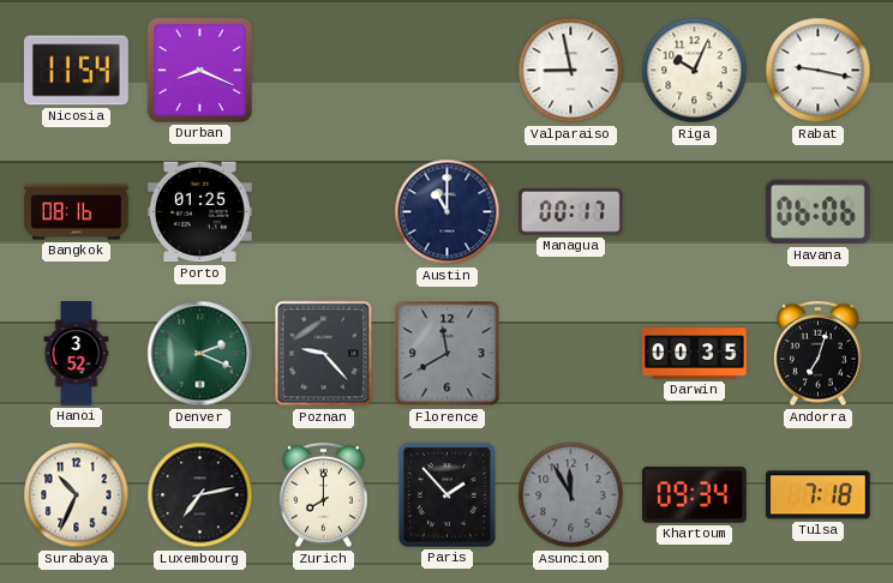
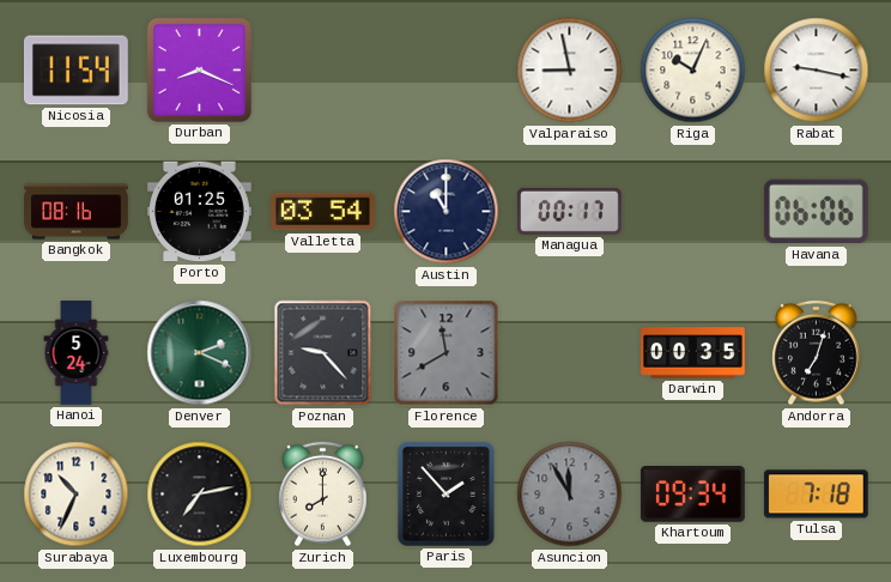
Valletta: none -> 03:54
Hanoi: 3:52 -> 5:24
